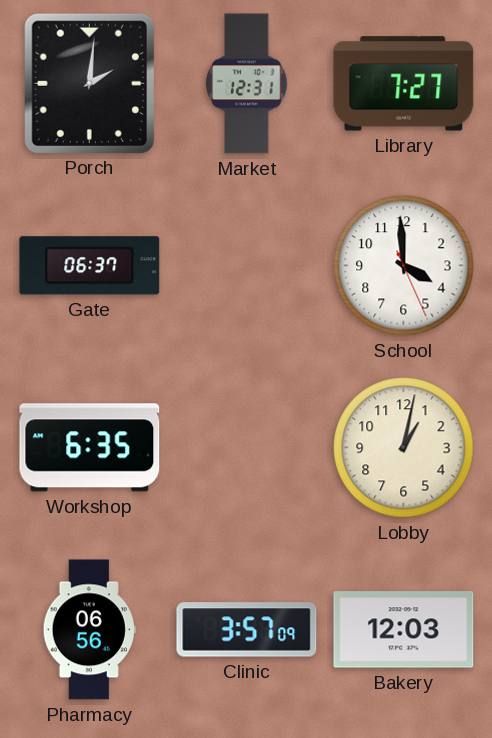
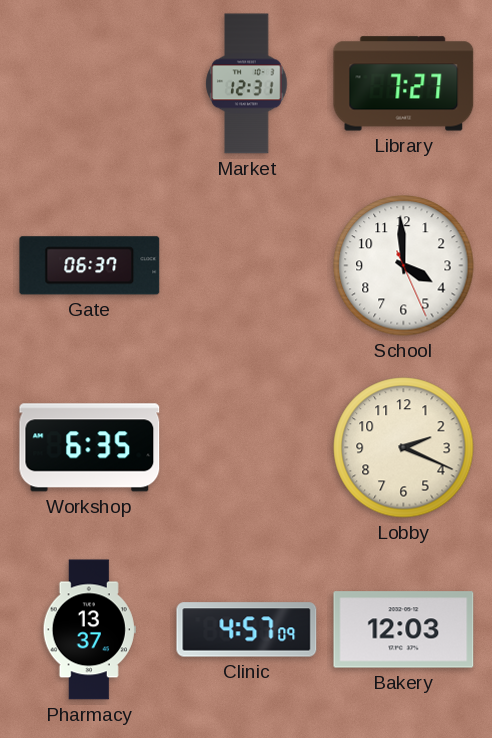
Porch: 2:01 -> none
Lobby: 1:02 -> 2:19
Pharmacy: 06:56 -> 13:37
Clinic: 3:57 -> 4:57
